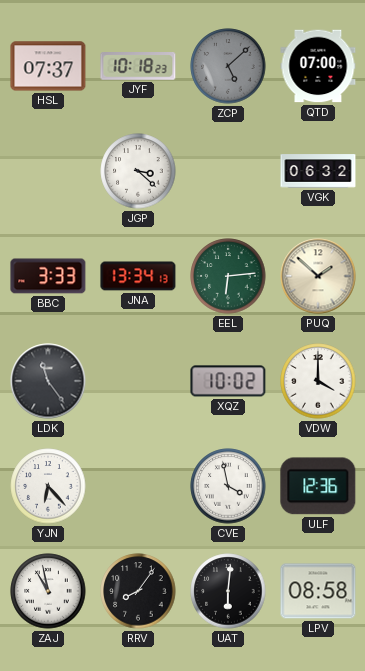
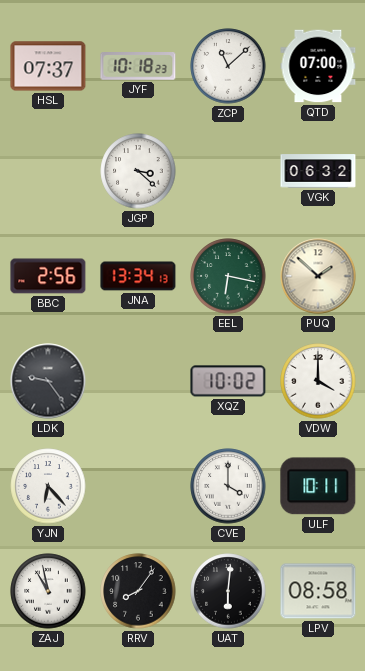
ZCP: 5:08 -> 11:08
ZCP dial: grey -> white
BBC: 3:33 -> 2:56
EEL: 6:14 -> 6:17
LDK: 11:24 -> 9:24
CVE: 3:58 -> 4:00
ULF: 12:36 -> 10:11
